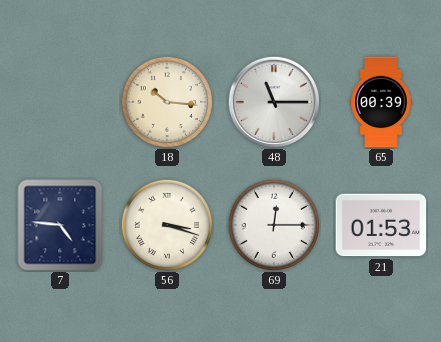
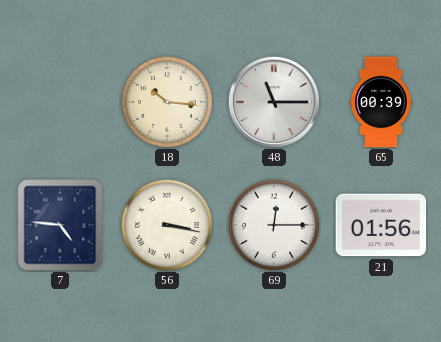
56: 3:18 -> 3:17
21: 01:53 -> 01:56
